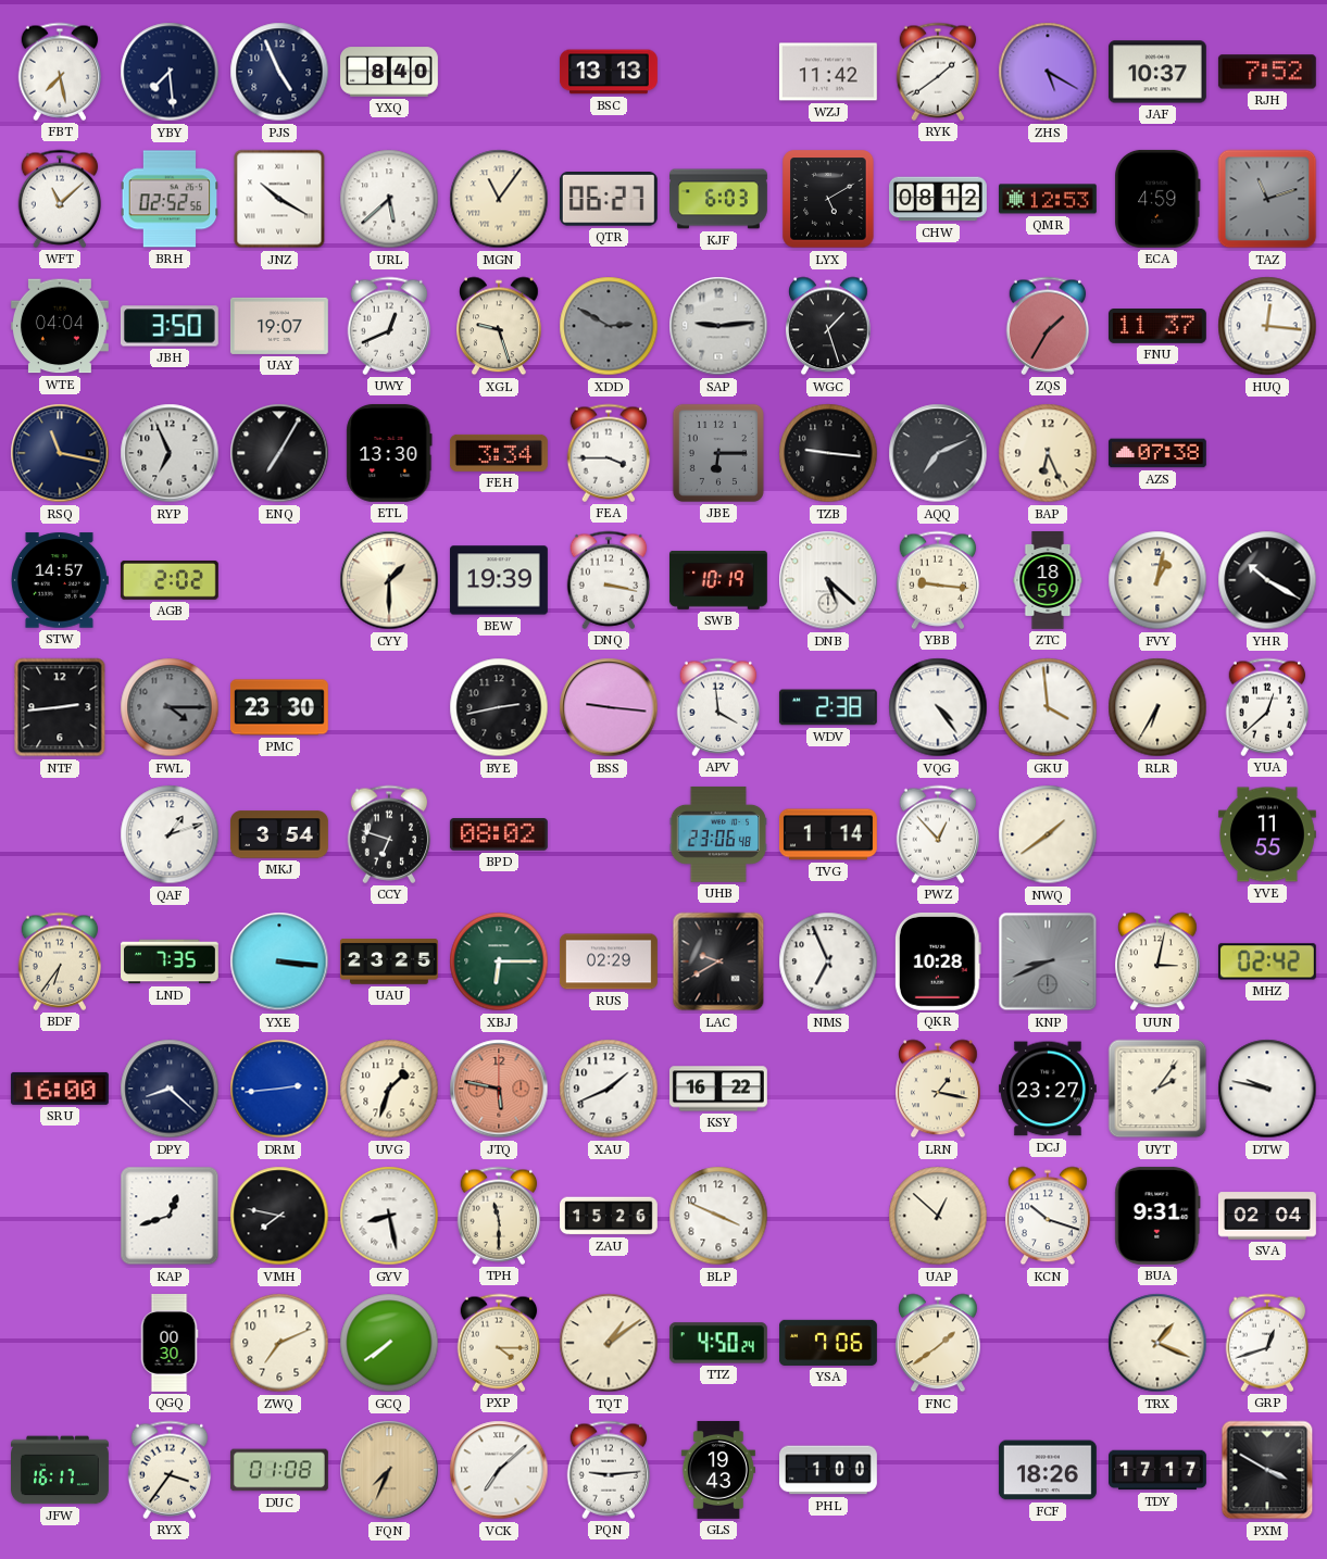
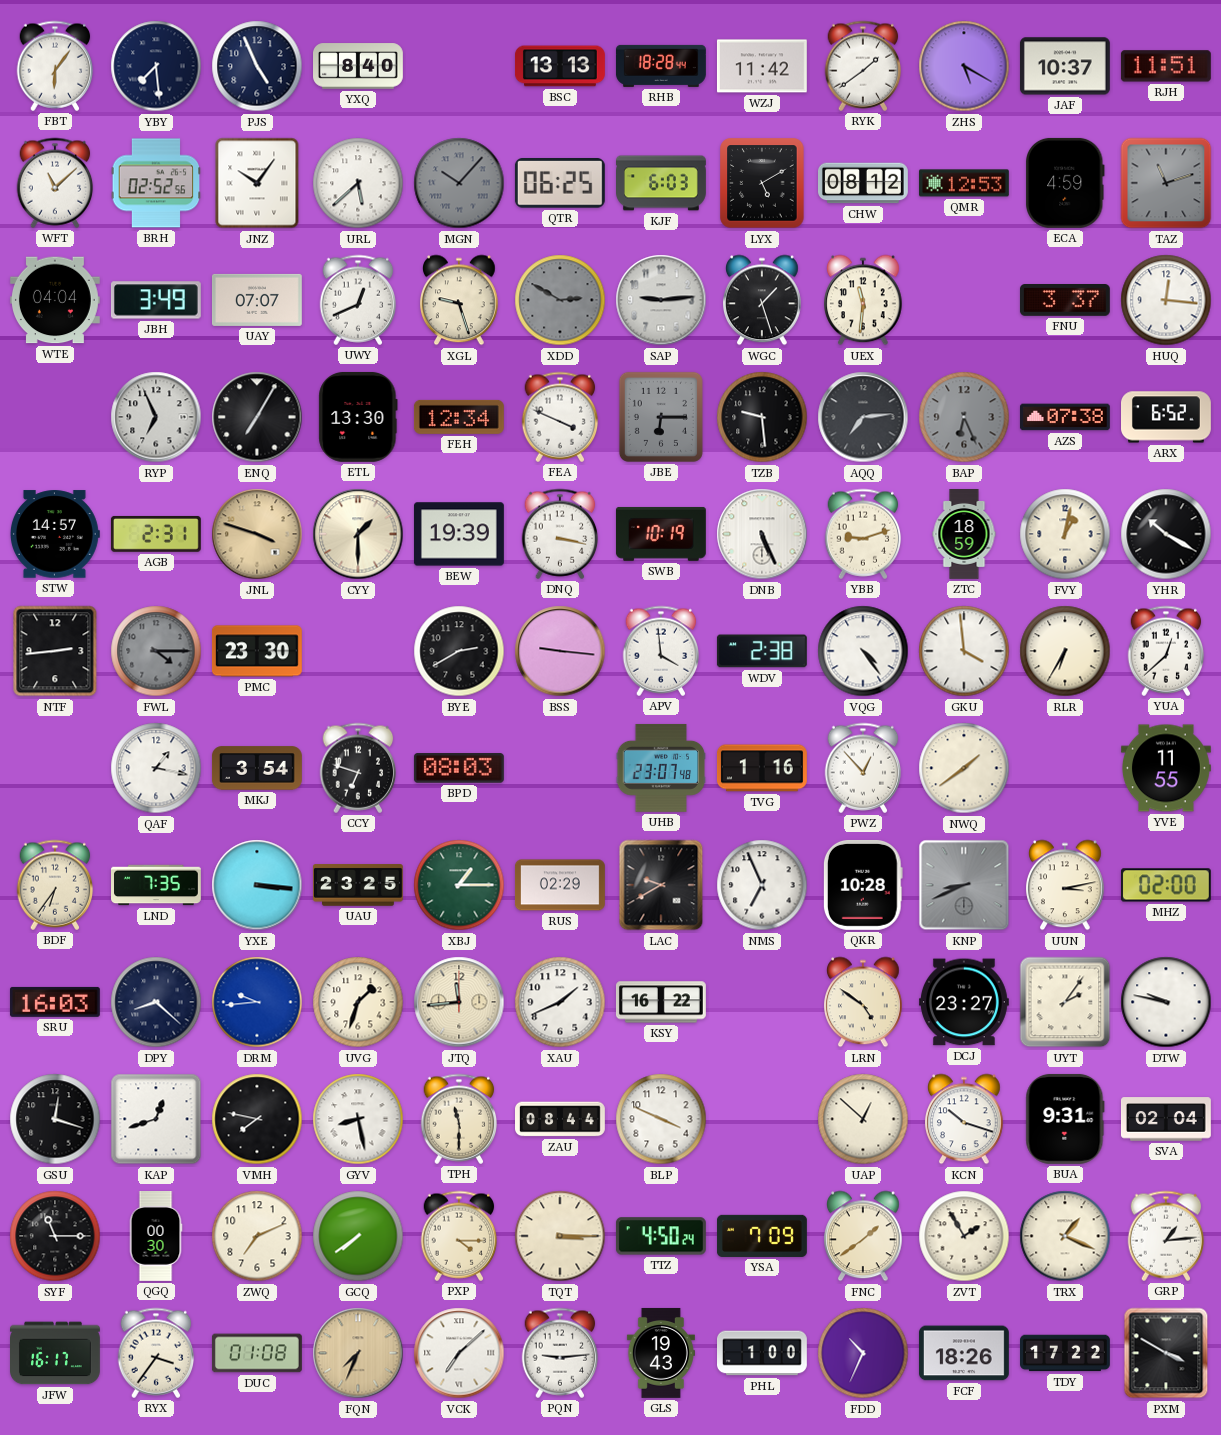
FBT: 7:28 -> 6:06
RHB: none -> 18:28
RJH: 7:52 -> 11:51
JNZ: 10:20 -> 10:06
MGN: 11:06 -> 10:07
MGN dial: cream -> grey
QTR: 06:27 -> 06:25
JBH: 3:50 -> 3:49
UAY: 19:07 -> 07:07
UEX: none -> 11:31
ZQS: 1:35 -> none
FNU: 11:37 -> 3:37
RSQ: 11:17 -> none
FEH: 3:34 -> 12:34
FEA: 3:45 -> 3:49
TZB: 9:16 -> 9:29
AQQ: 7:11 -> 7:14
BAP dial: cream -> grey
ARX: none -> 6:52
AGB: 2:02 -> 2:31
JNL: none -> 3:48
DNB: 5:22 -> 5:26
YBB: 9:16 -> 9:12
BYE: 2:43 -> 2:40
QAF: 1:12 -> 1:17
BPD: 08:02 -> 08:03
UHB: 23:06 -> 23:07
TVG: 1:14 -> 1:16
XBJ: 6:15 -> 1:15
UUN: 3:02 -> 3:13
MHZ: 02:42 -> 02:00
SRU: 16:00 -> 16:03
DRM: 2:44 -> 9:44
JTQ: 5:47 -> 11:44
JTQ dial: salmon -> cream
LRN: 1:17 -> 4:51
GSU: none -> 12:18
ZAU: 15:26 -> 08:44
SYF: none -> 11:15
TQT: 1:09 -> 3:15
YSA: 7:06 -> 7:09
ZVT: none -> 1:55
GRP: 12:42 -> 1:14
FDD: none -> 10:34
TDY: 17:17 -> 17:22
